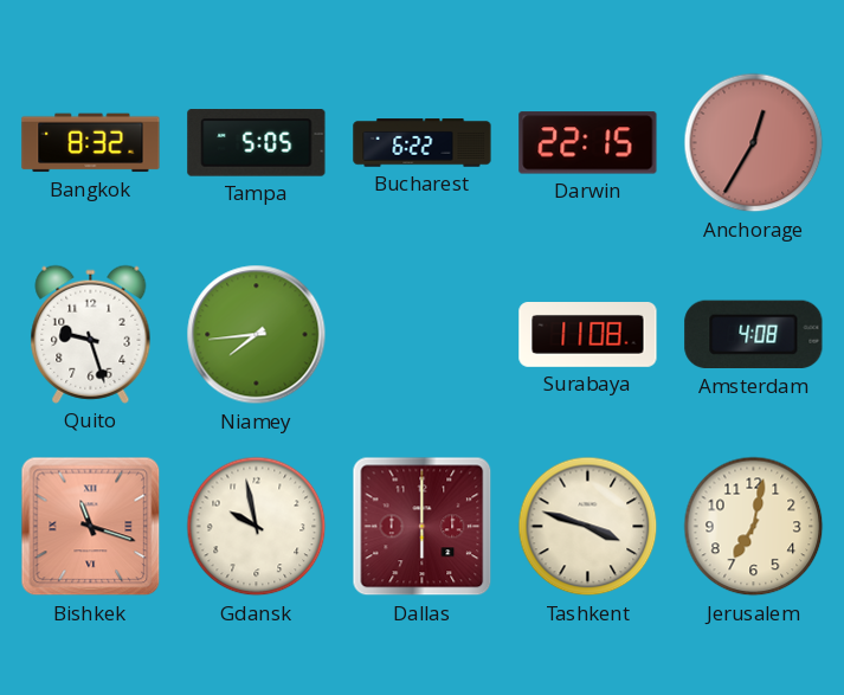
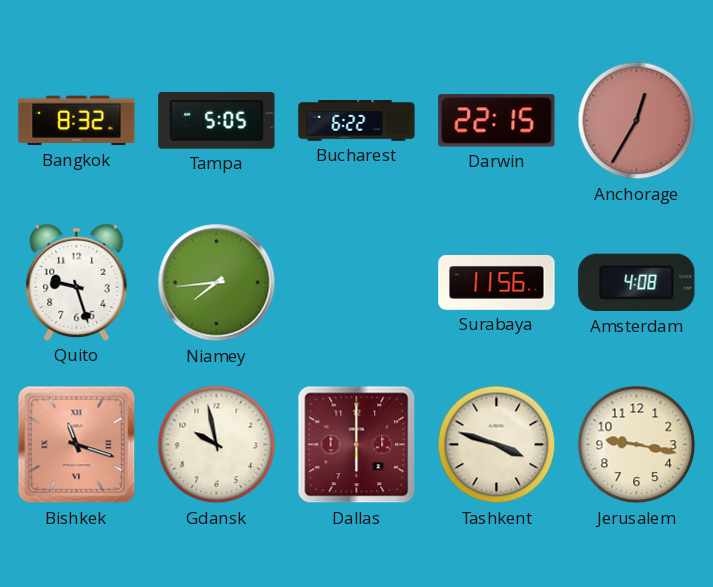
Surabaya: 11:08 -> 11:56
Jerusalem: 7:02 -> 9:17
